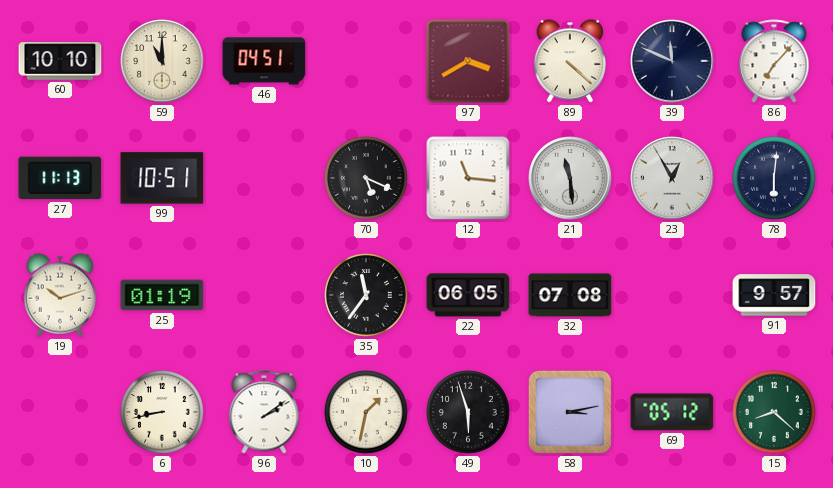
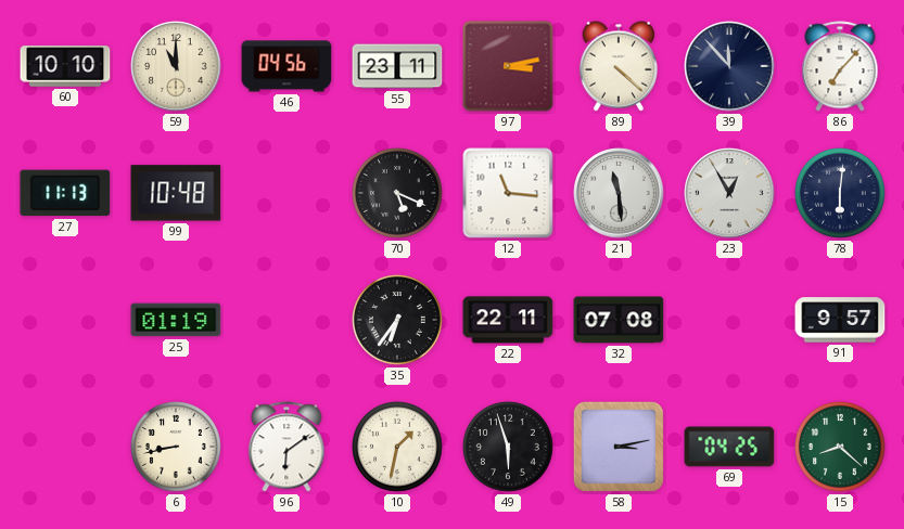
46: 04:51 -> 04:56
55: none -> 23:11
97: 3:40 -> 3:13
39: 11:49 -> 11:53
99: 10:51 -> 10:48
19: 10:12 -> none
35: 11:36 -> 6:36
22: 06:05 -> 22:11
96: 2:09 -> 6:09
69: 05:12 -> 04:25
